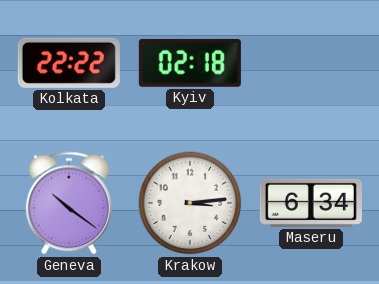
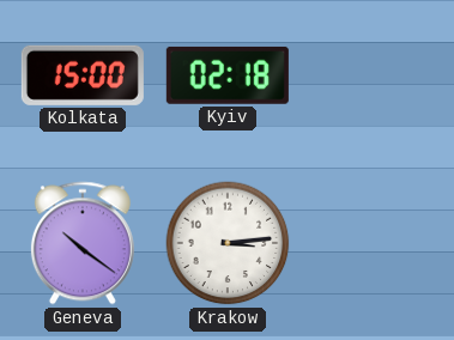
Kolkata: 22:22 -> 15:00
Maseru: 6:34 -> none
